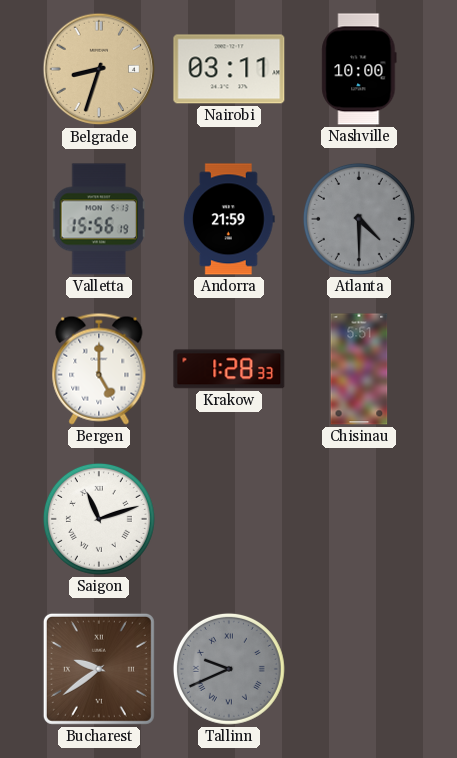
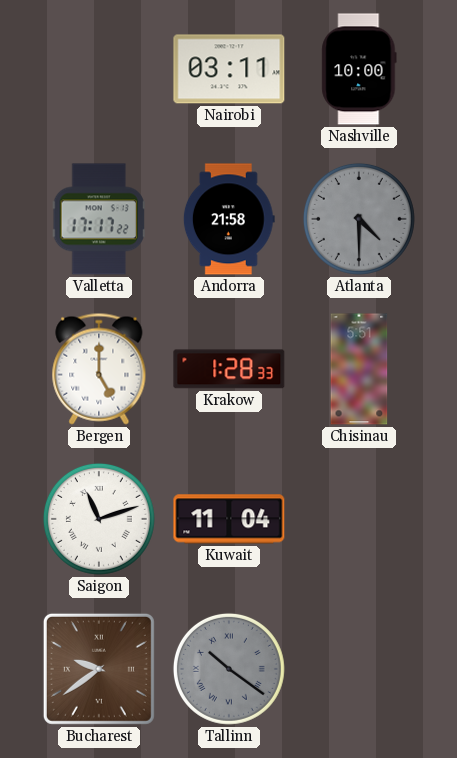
Belgrade: 8:33 -> none
Valletta: 15:56 -> 17:17
Andorra: 21:59 -> 21:58
Kuwait: none -> 11:04
Tallinn: 9:41 -> 10:21
